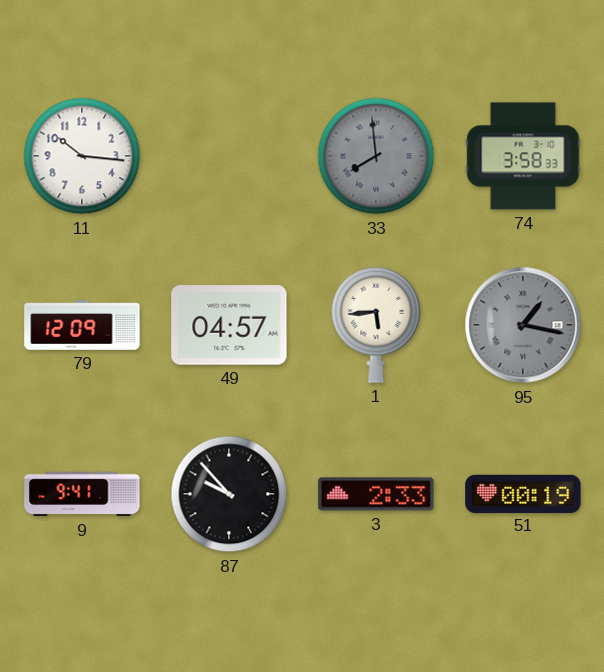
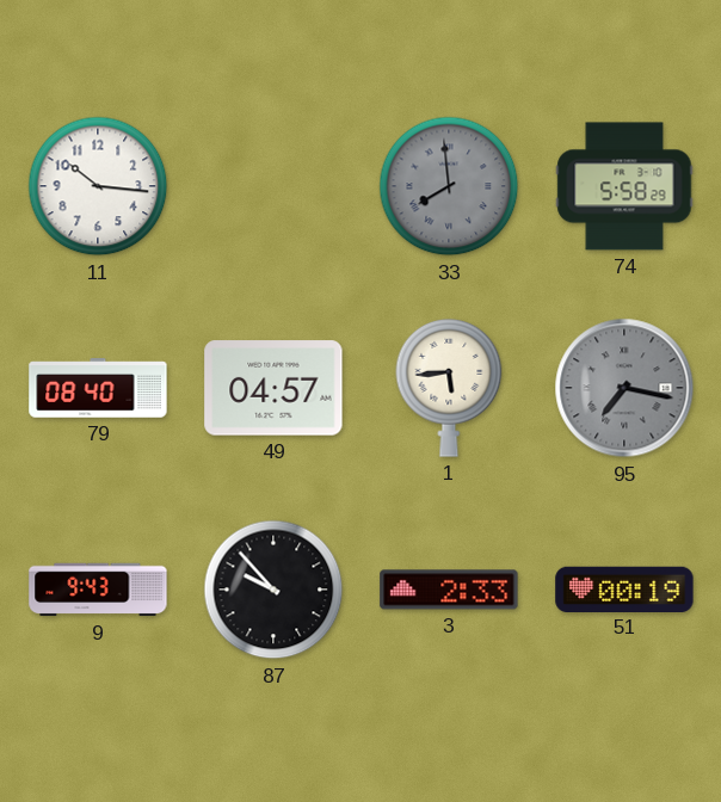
74: 3:58 -> 5:58
79: 12:09 -> 08:40
95: 1:17 -> 7:17
9: 9:41 -> 9:43
